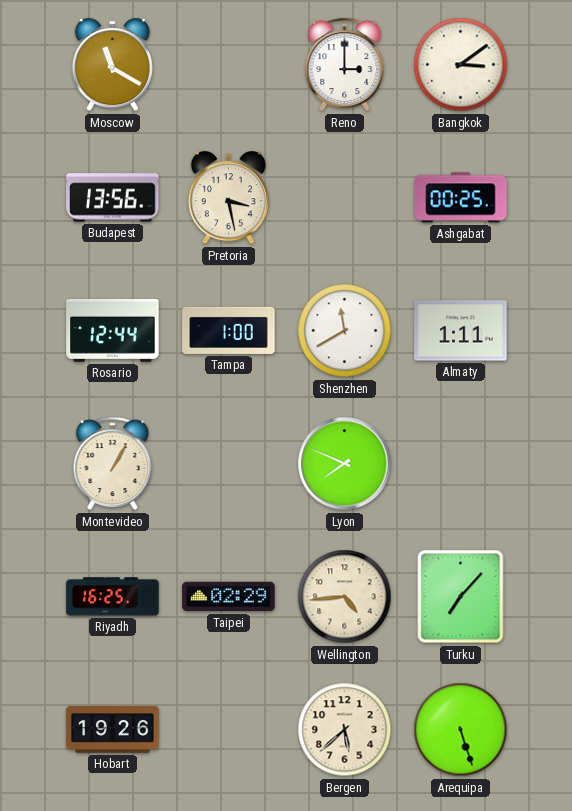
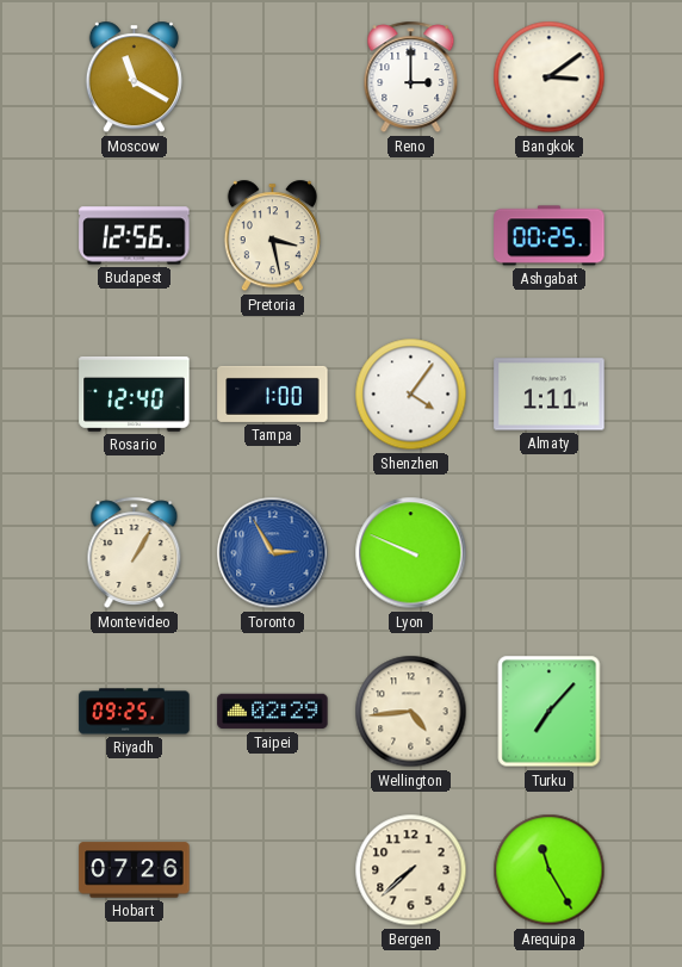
Budapest: 13:56 -> 12:56
Rosario: 12:44 -> 12:40
Shenzhen: 11:40 -> 4:06
Toronto: none -> 2:55
Lyon: 7:49 -> 9:49
Riyadh: 16:25 -> 09:25
Hobart: 19:26 -> 07:26
Bergen: 5:38 -> 7:38
Arequipa: 5:27 -> 11:25
